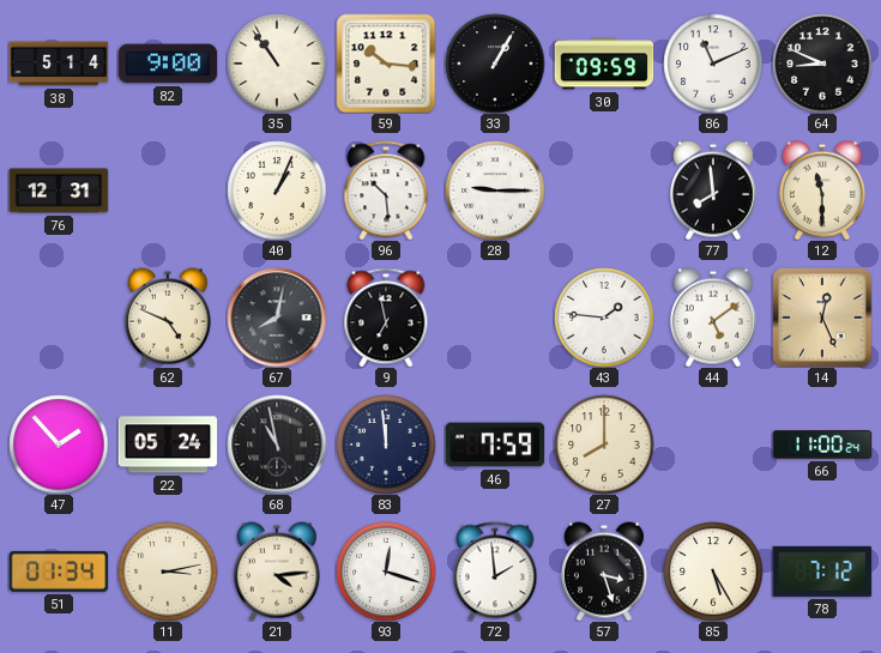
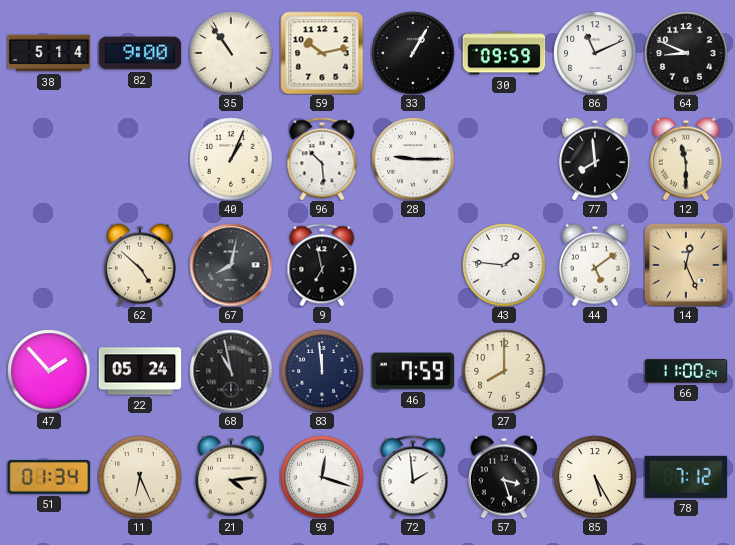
59: 10:16 -> 10:13
76: 12:31 -> none
62: 4:49 -> 4:52
11: 3:13 -> 6:26
